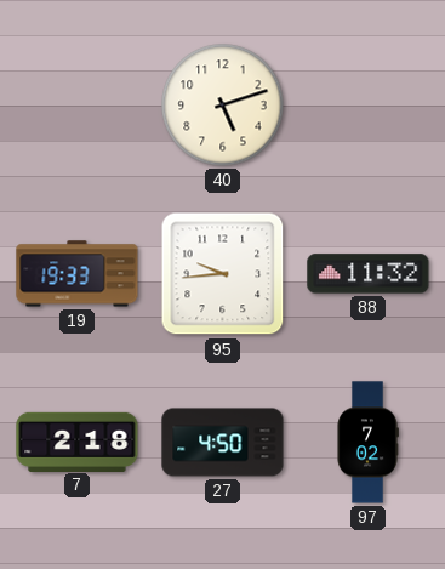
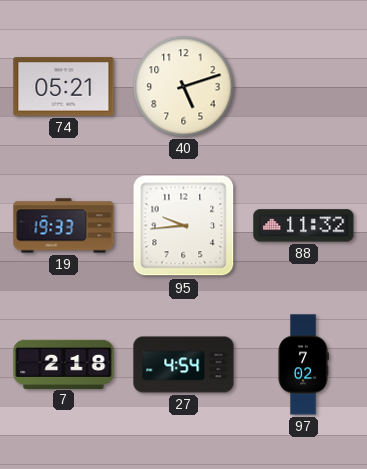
74: none -> 05:21
27: 4:50 -> 4:54
